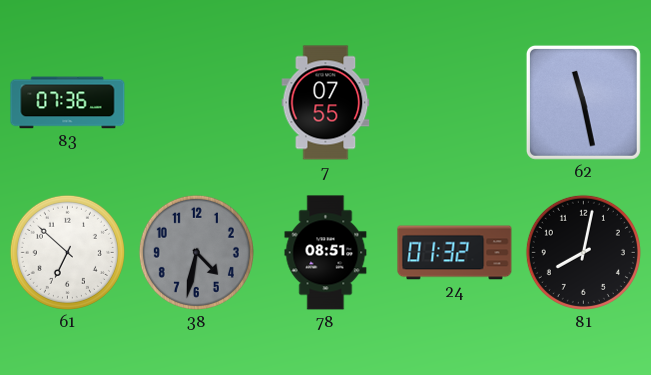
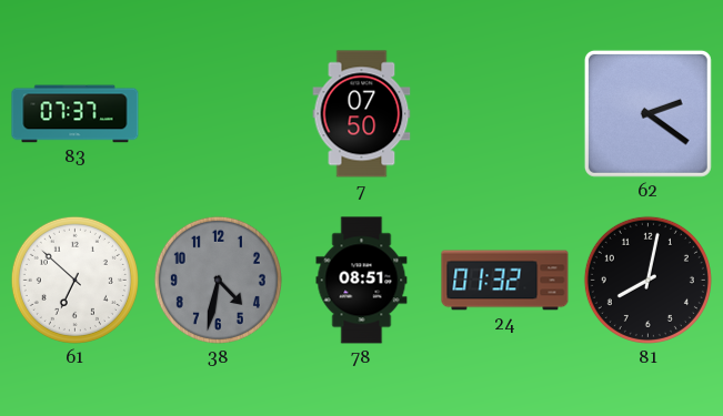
83: 07:36 -> 07:37
7: 07:55 -> 07:50
62: 11:28 -> 2:21
